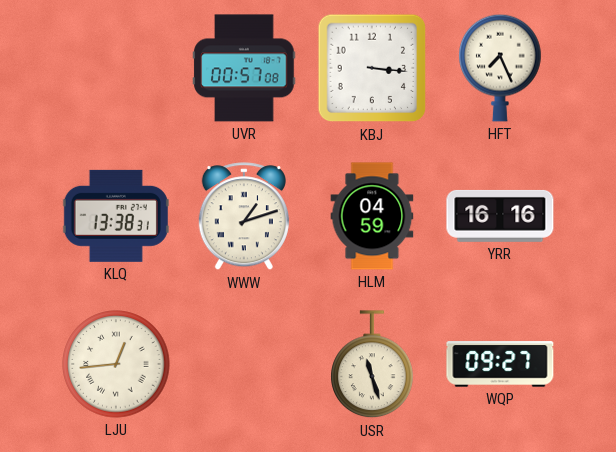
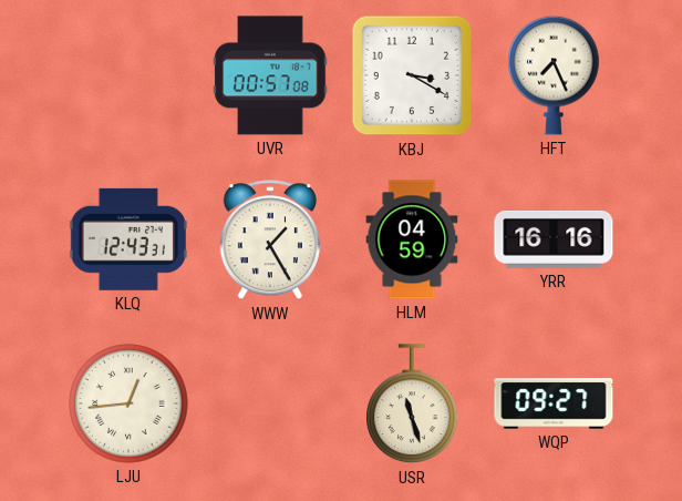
KBJ: 3:16 -> 3:20
KLQ: 13:38 -> 12:43
WWW: 1:12 -> 1:25
